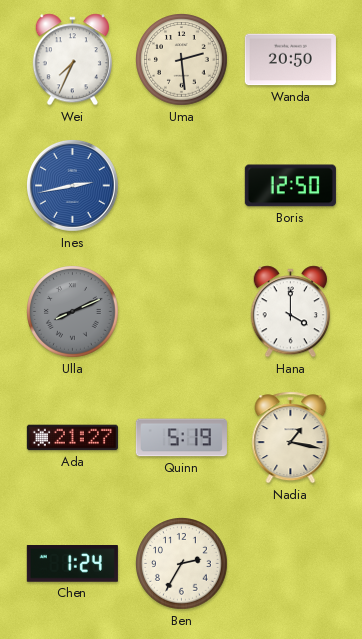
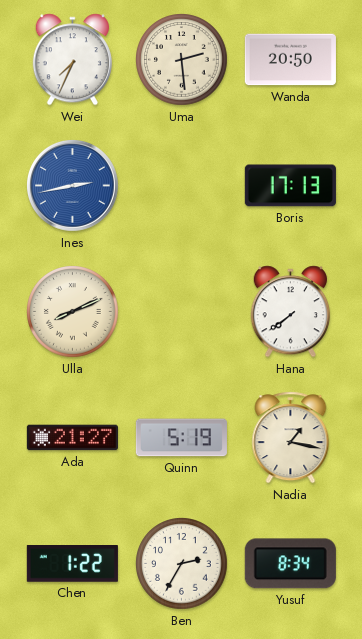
Boris: 12:50 -> 17:13
Ulla dial: grey -> cream
Hana: 4:00 -> 7:39
Chen: 1:24 -> 1:22
Yusuf: none -> 8:34
